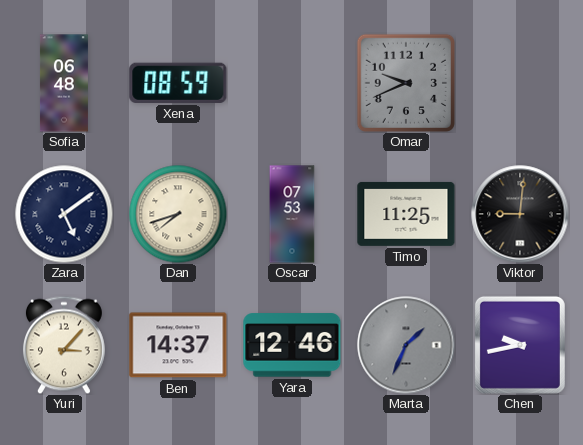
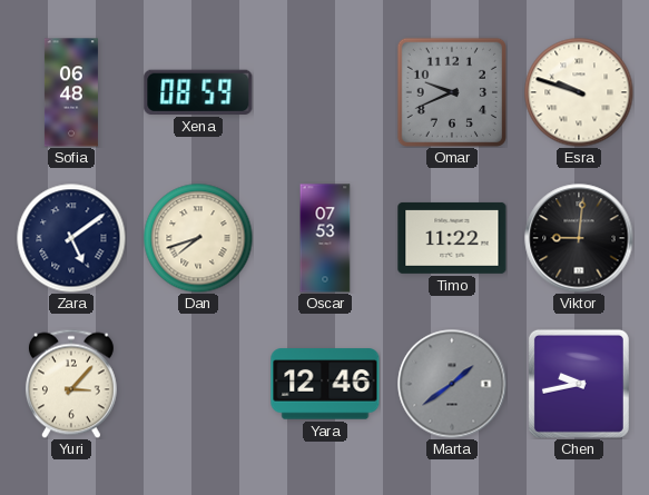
Esra: none -> 9:48
Timo: 11:25 -> 11:22
Ben: 14:37 -> none
Marta: 1:34 -> 1:39
